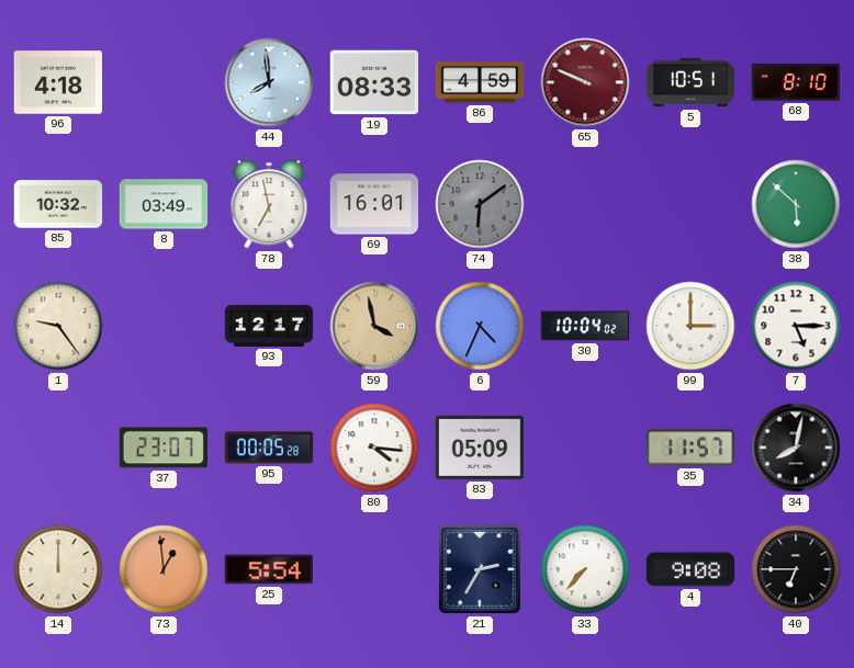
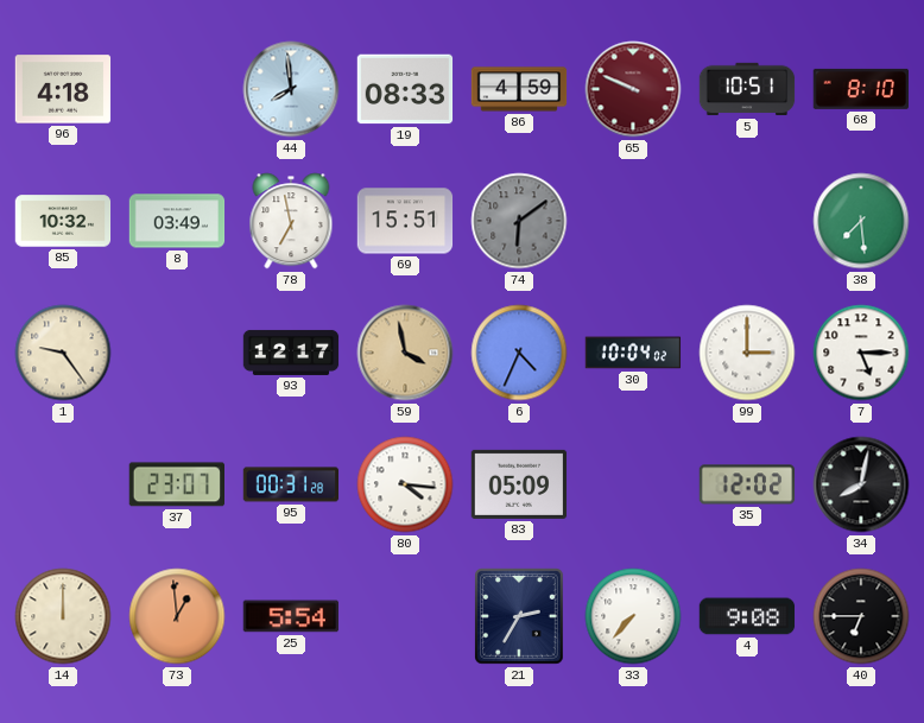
69: 16:01 -> 15:51
38: 5:52 -> 7:29
95: 00:05 -> 00:31
35: 11:57 -> 12:02
